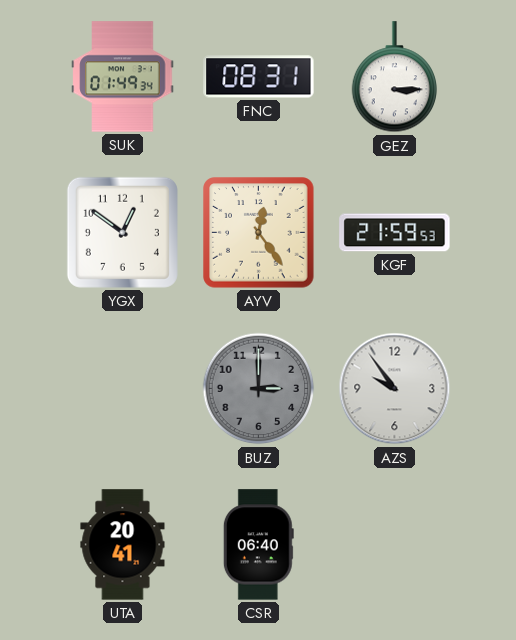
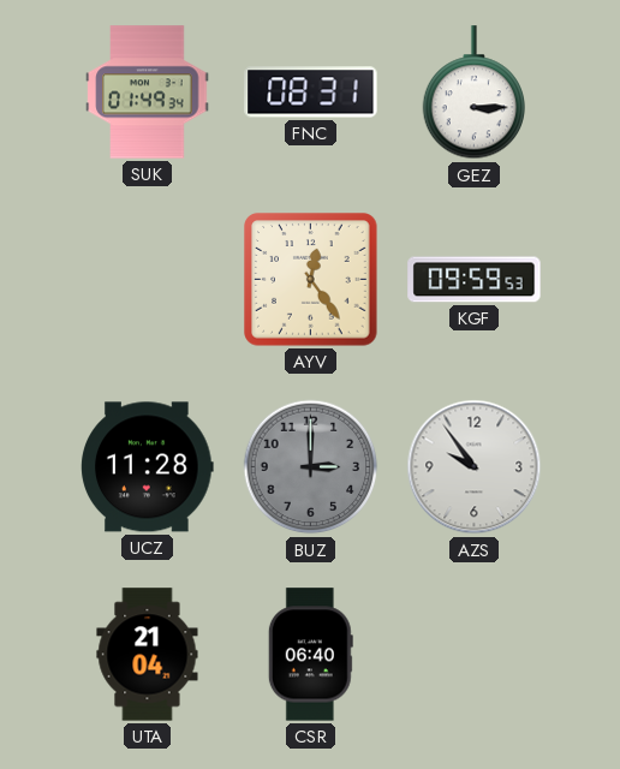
YGX: 12:51 -> none
KGF: 21:59 -> 09:59
UCZ: none -> 11:28
UTA: 20:41 -> 21:04
